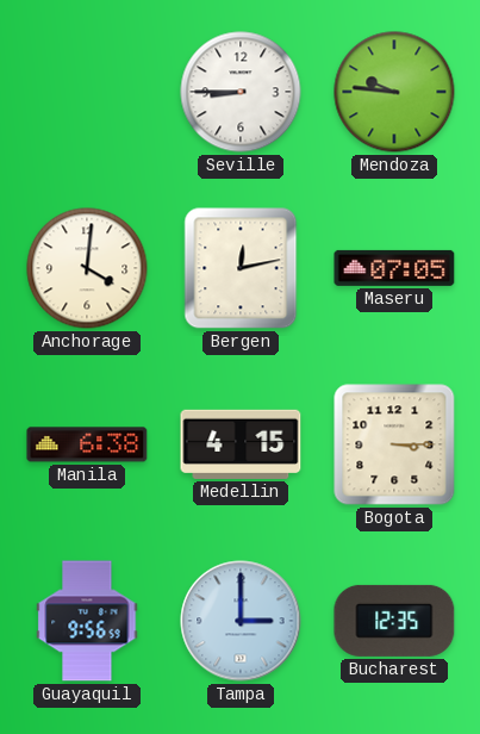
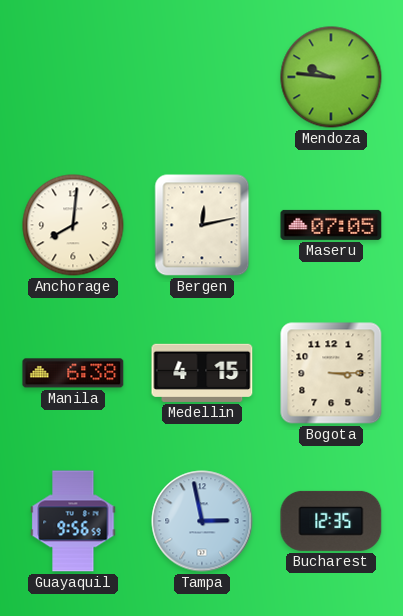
Seville: 8:45 -> none
Anchorage: 4:01 -> 8:01
Tampa: 3:00 -> 2:58
